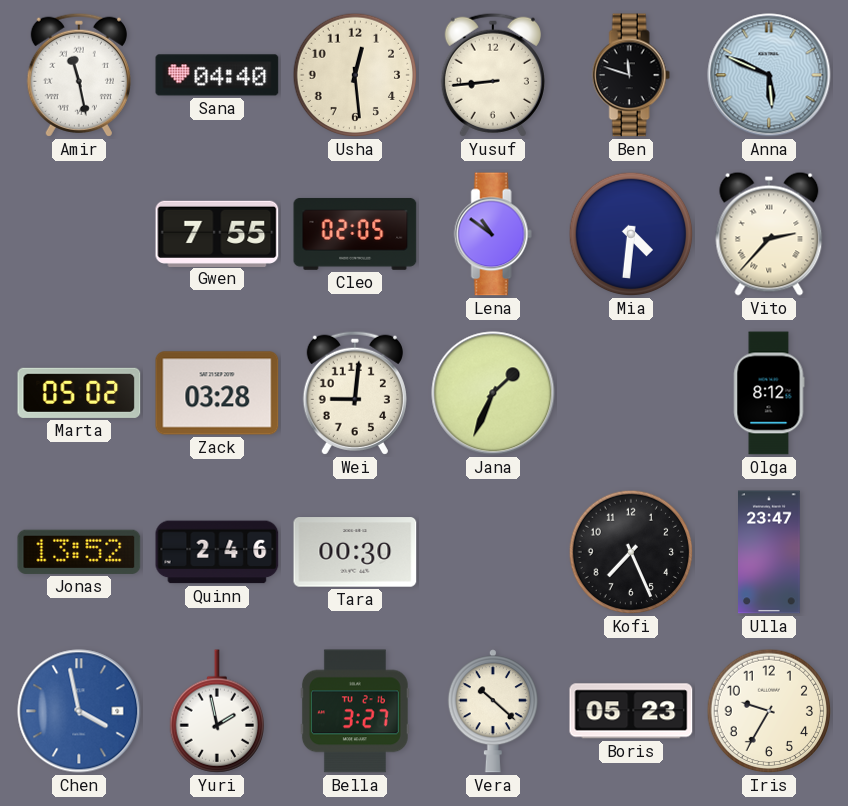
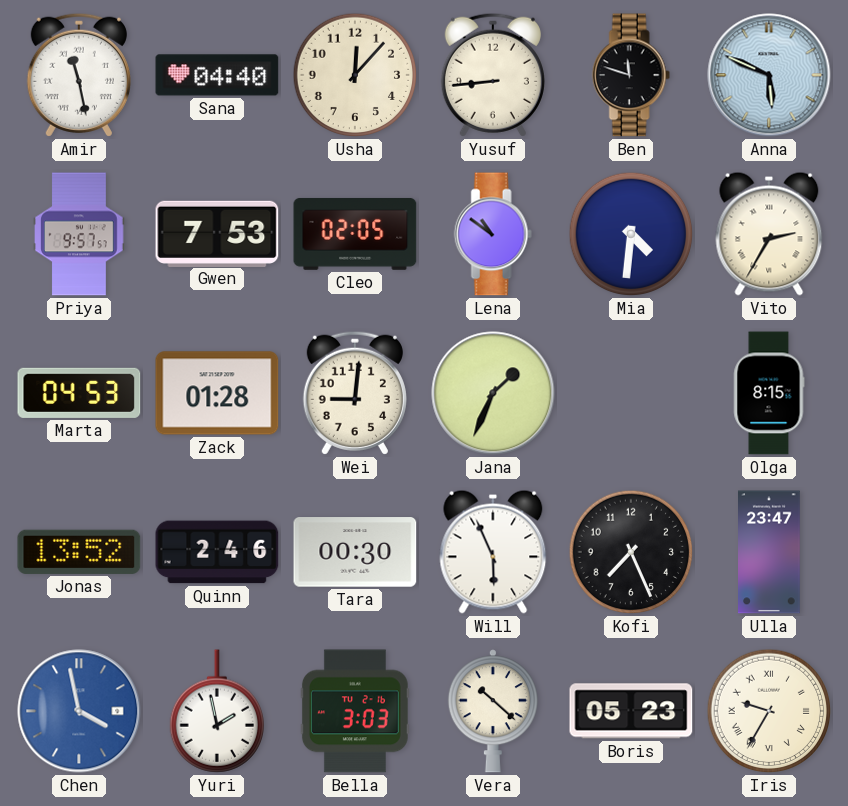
Usha: 12:29 -> 12:07
Priya: none -> 9:57
Gwen: 7:55 -> 7:53
Vito: 2:37 -> 2:35
Marta: 05:02 -> 04:53
Zack: 03:28 -> 01:28
Olga: 8:12 -> 8:15
Will: none -> 5:56
Bella: 3:27 -> 3:03
Iris numerals: Arabic -> Roman
